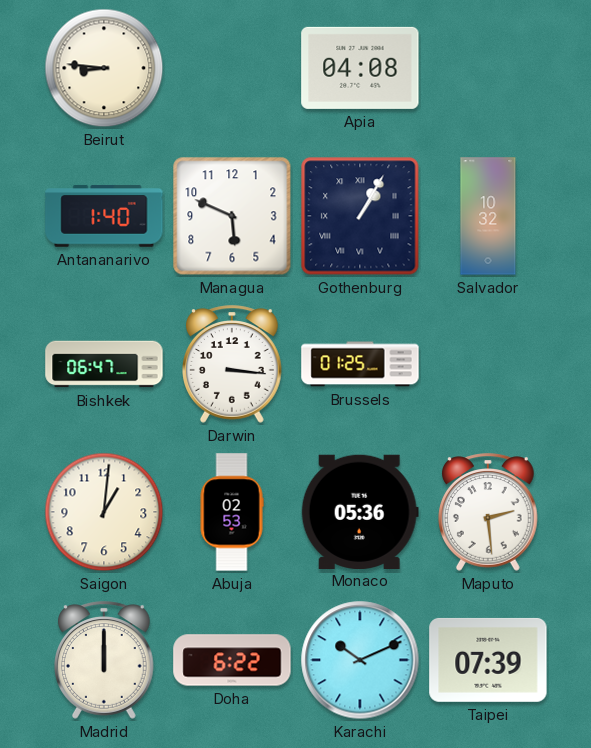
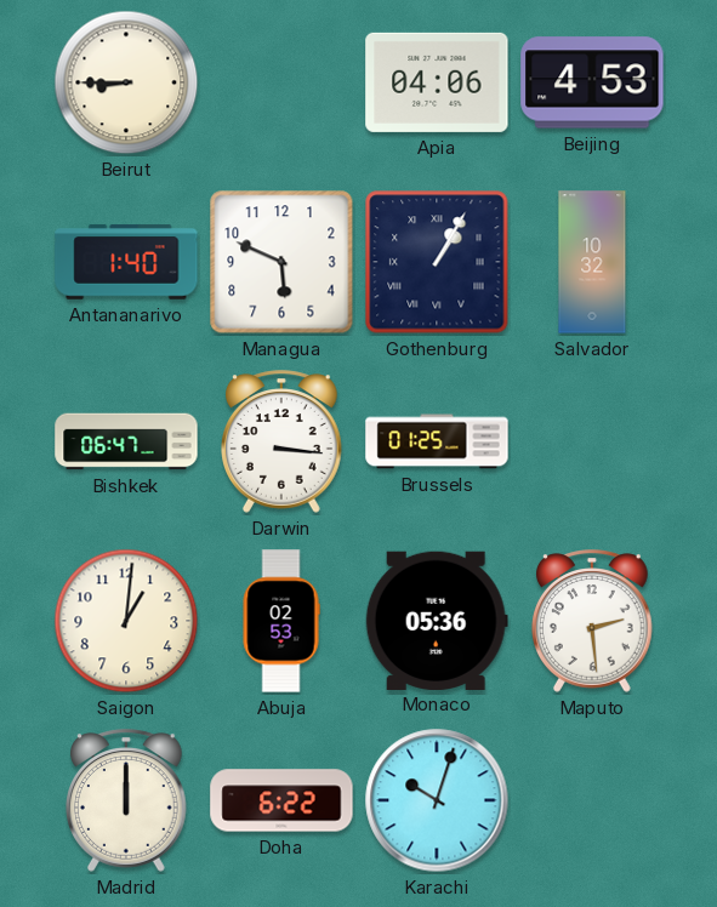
Beirut: 8:46 -> 8:45
Apia: 04:08 -> 04:06
Beijing: none -> 4:53
Karachi: 10:11 -> 10:03
Taipei: 07:39 -> none
